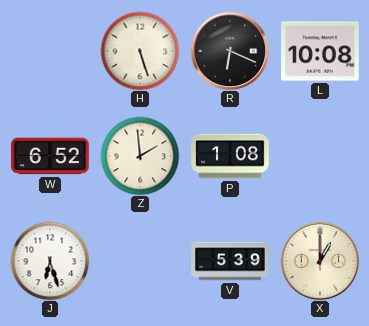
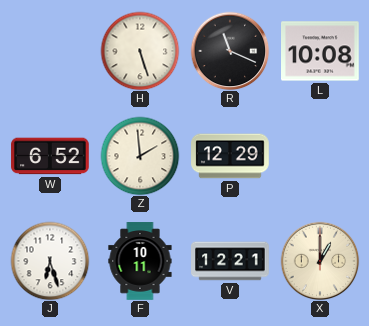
R: 6:19 -> 11:19
P: 1:08 -> 12:29
F: none -> 10:11
V: 5:39 -> 12:21
